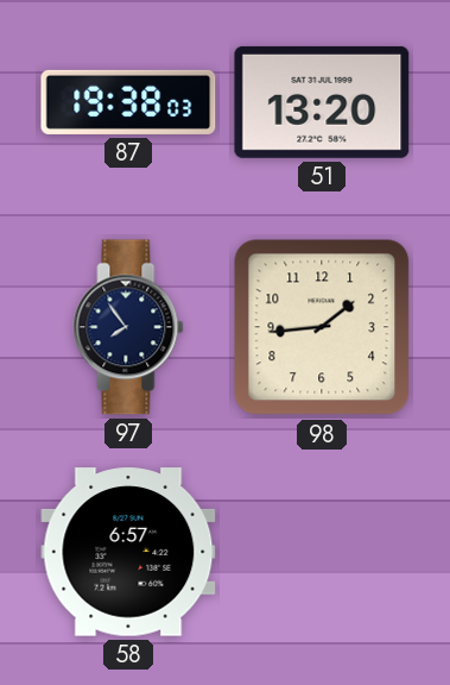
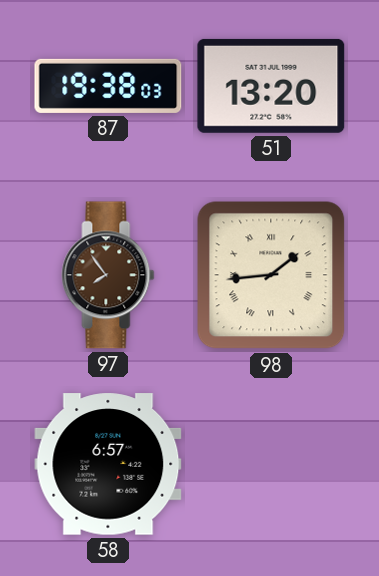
97 dial: navy -> brown
98 numerals: Arabic -> Roman
